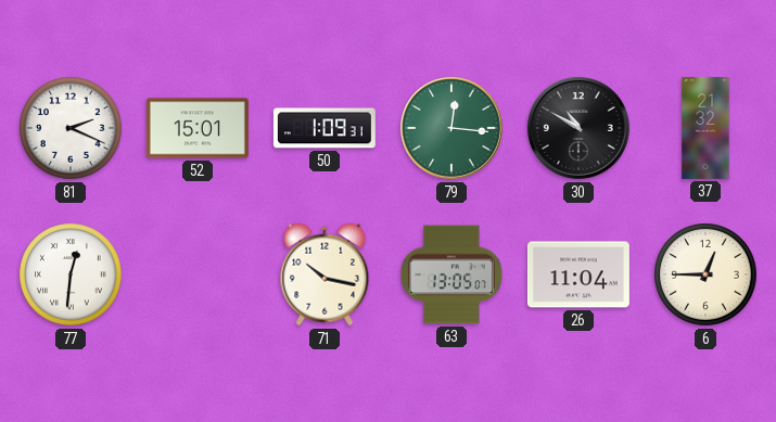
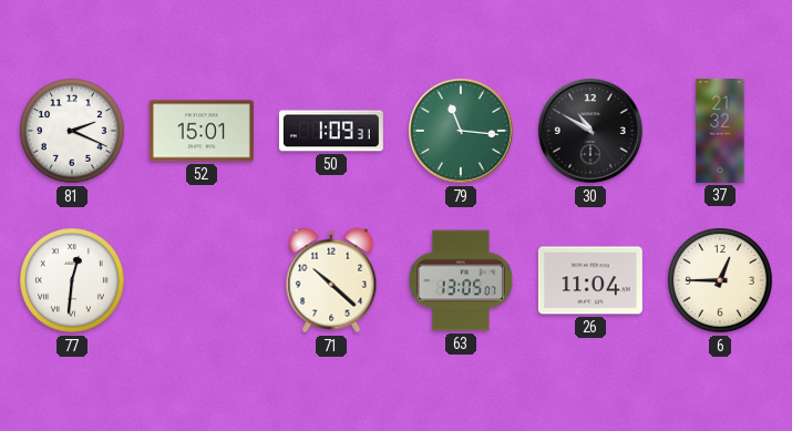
79: 12:16 -> 11:16
71: 10:17 -> 10:22
